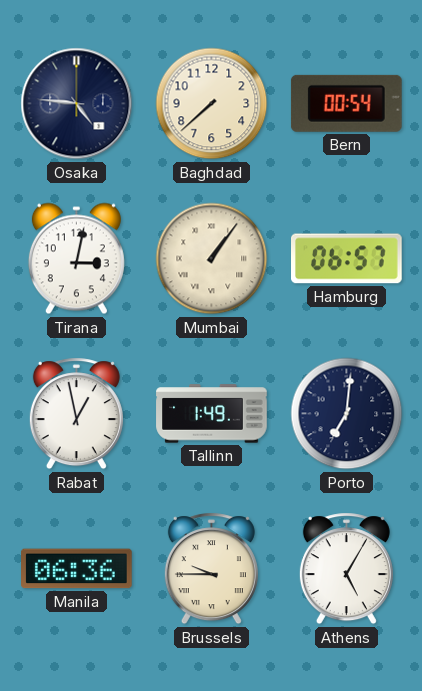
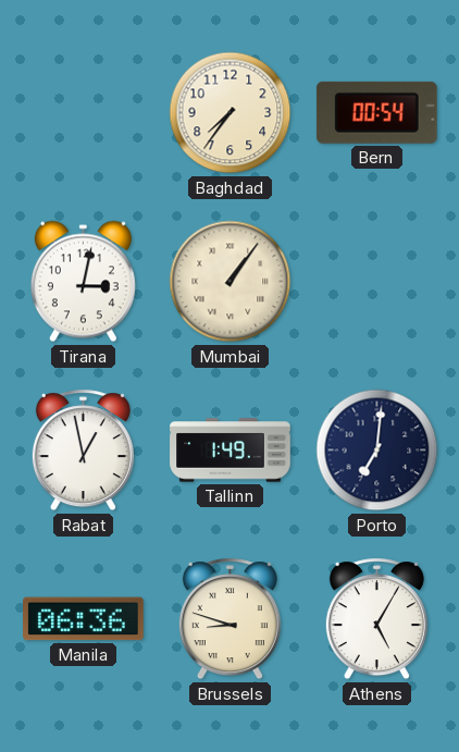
Osaka: 4:46 -> none
Baghdad: 7:38 -> 7:36
Hamburg: 06:57 -> none
Brussels: 9:45 -> 8:48
